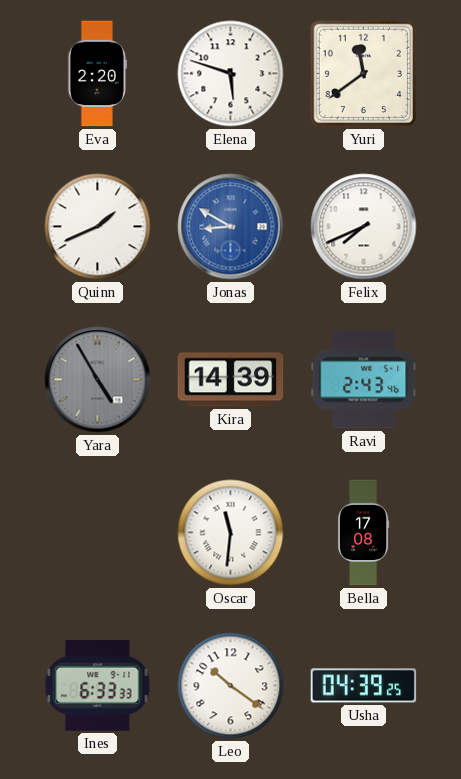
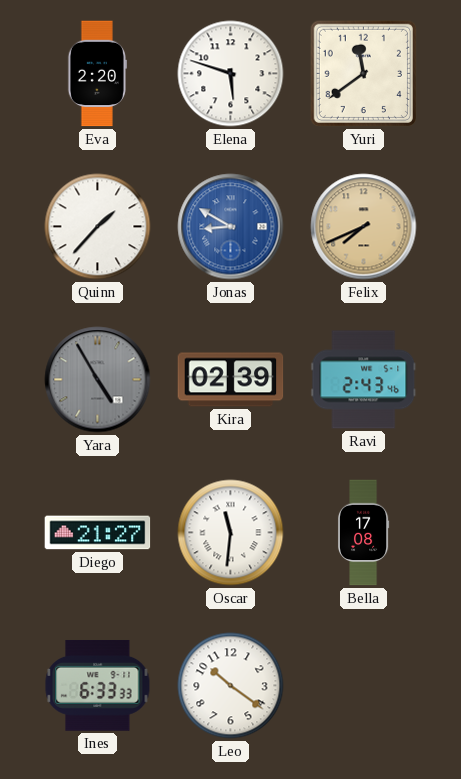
Quinn: 1:41 -> 1:37
Felix dial: white -> champagne
Kira: 14:39 -> 02:39
Diego: none -> 21:27
Usha: 04:39 -> none
